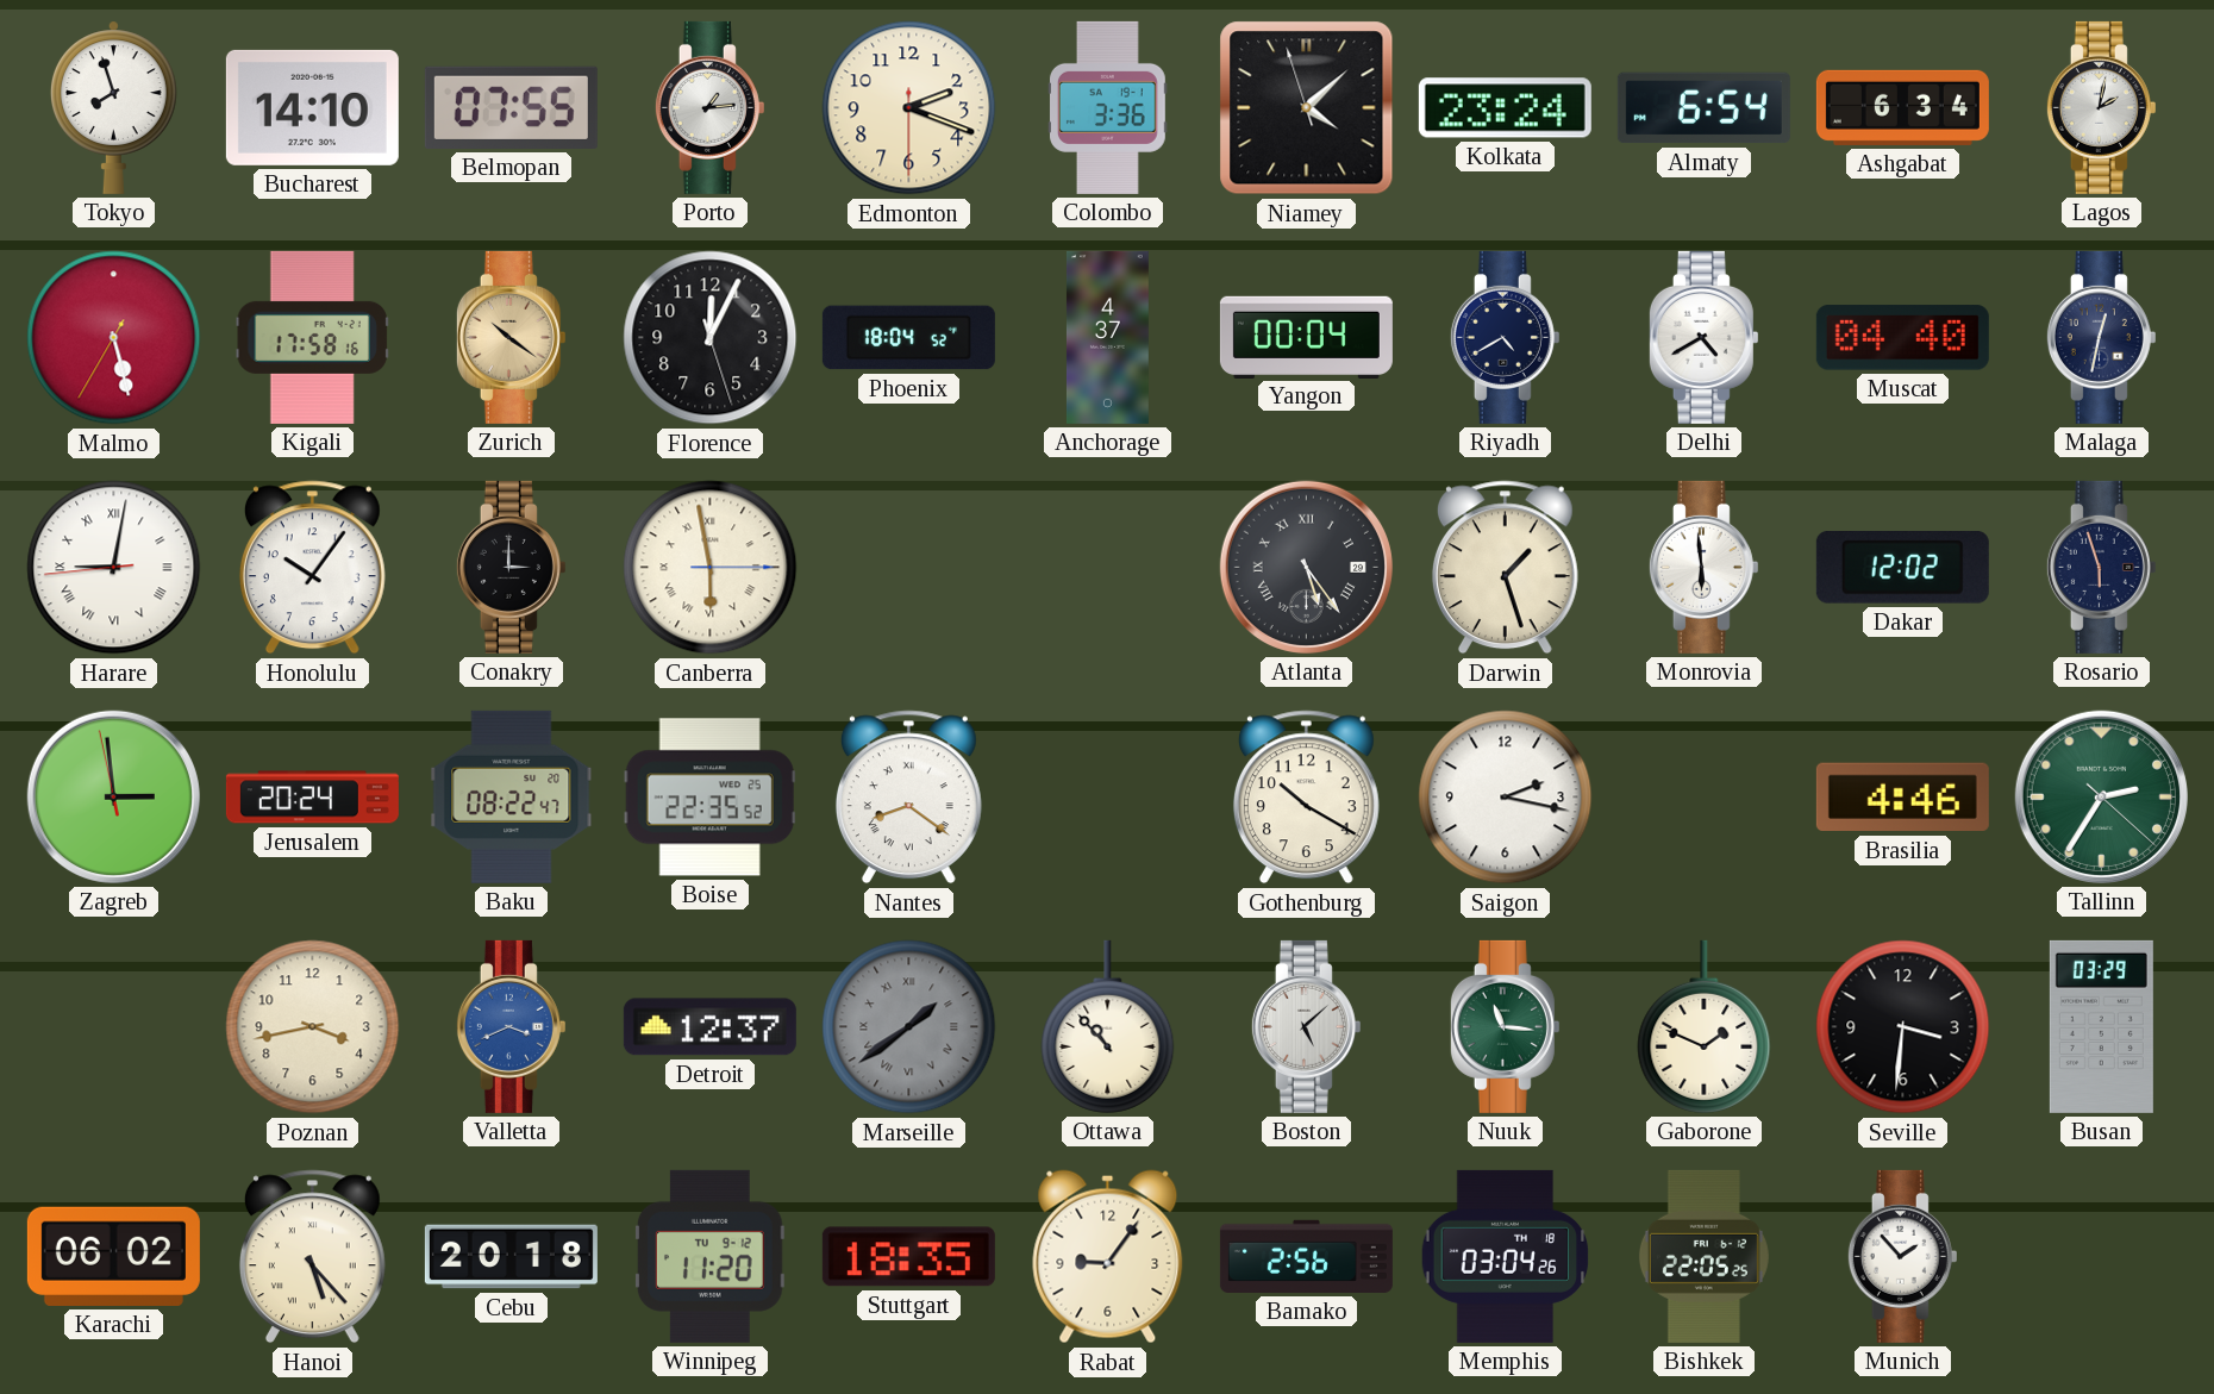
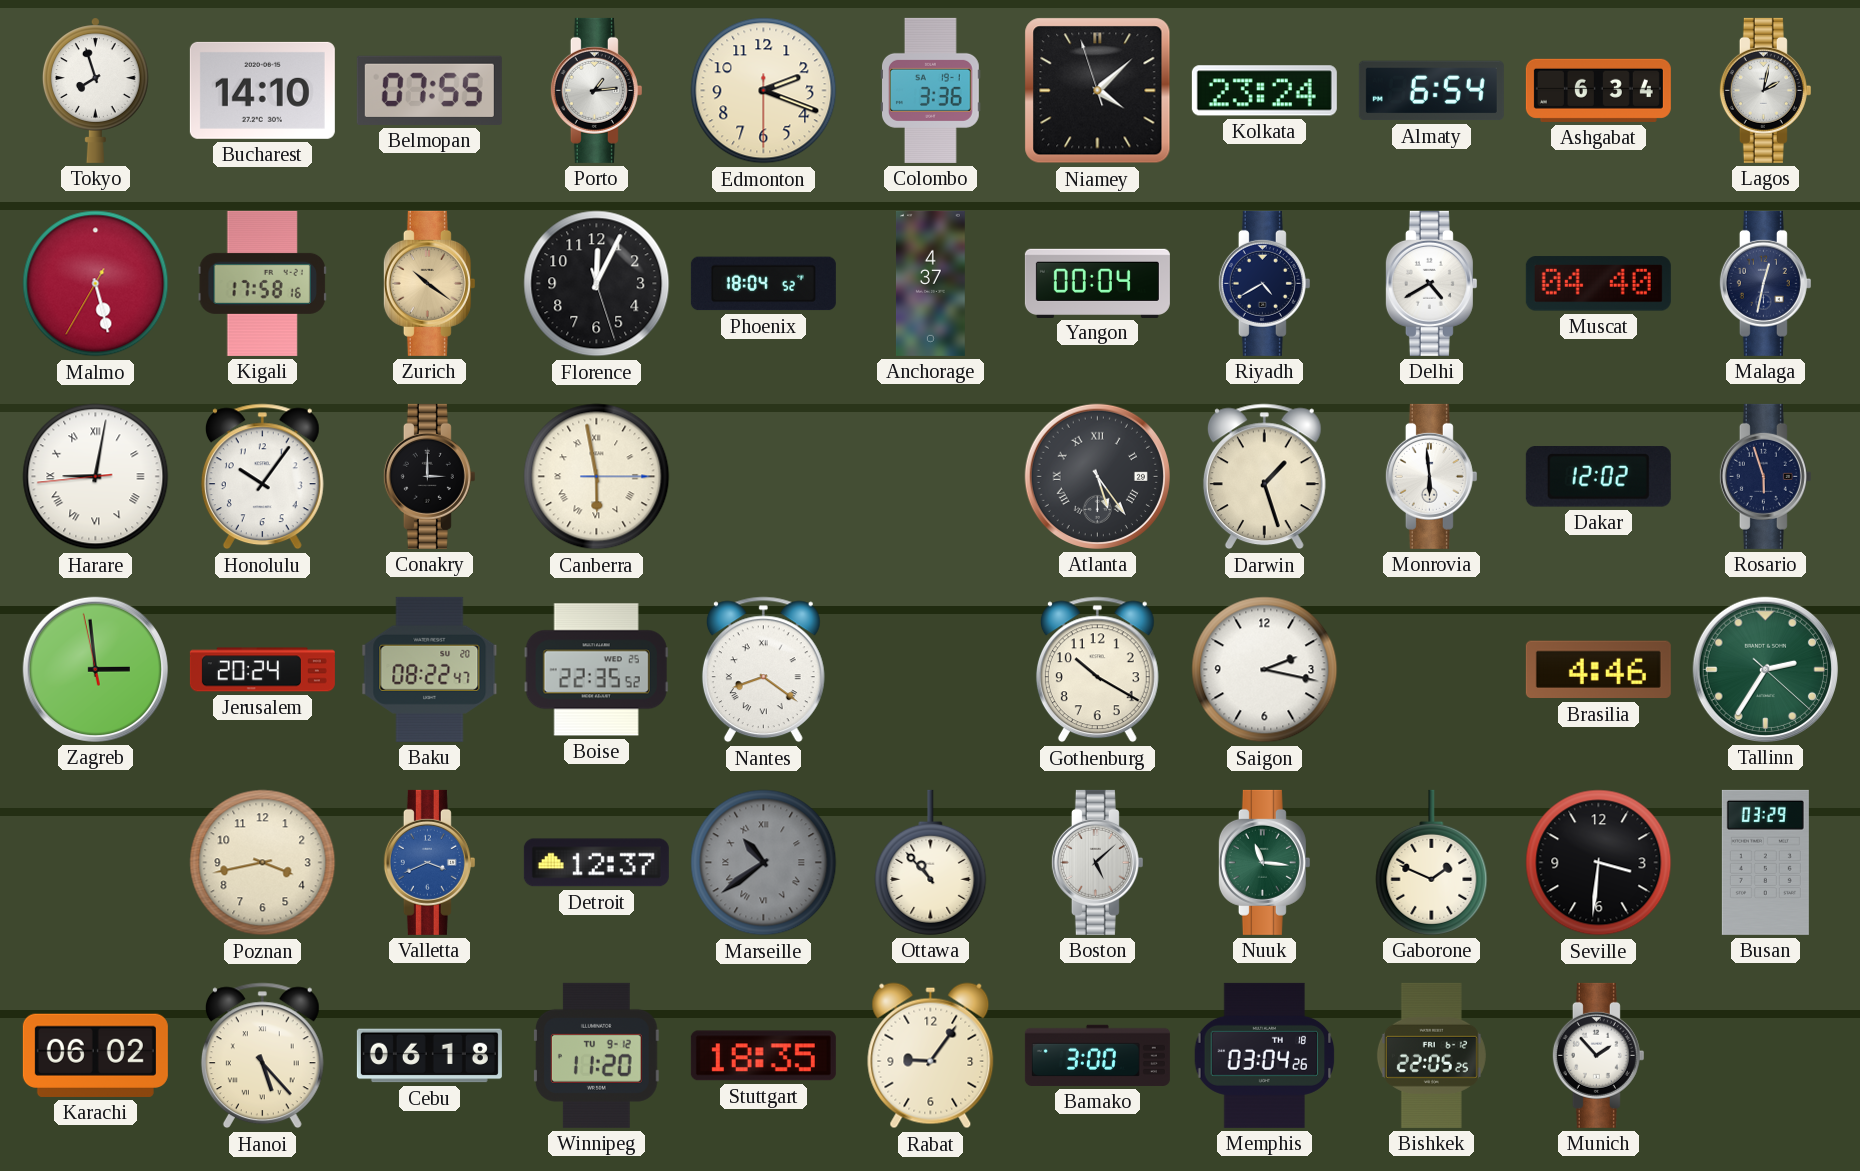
Marseille: 1:39 -> 10:39
Cebu: 20:18 -> 06:18
Bamako: 2:56 -> 3:00
